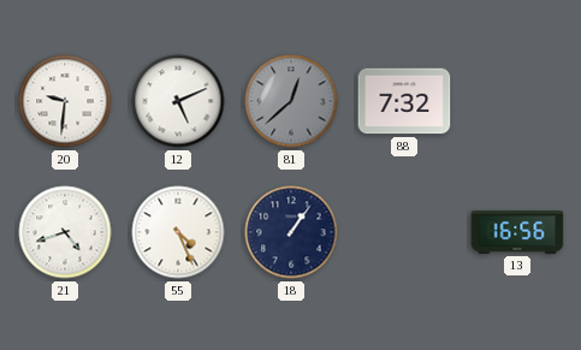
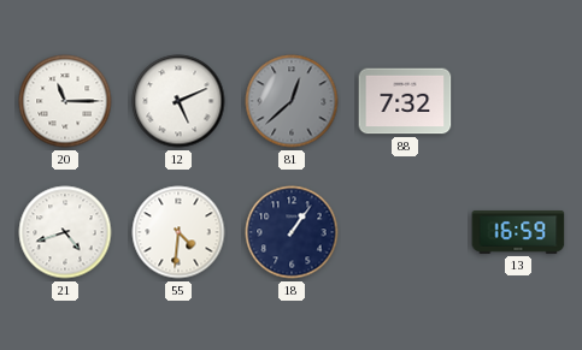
20: 9:31 -> 11:15
55: 4:26 -> 4:31
13: 16:56 -> 16:59
